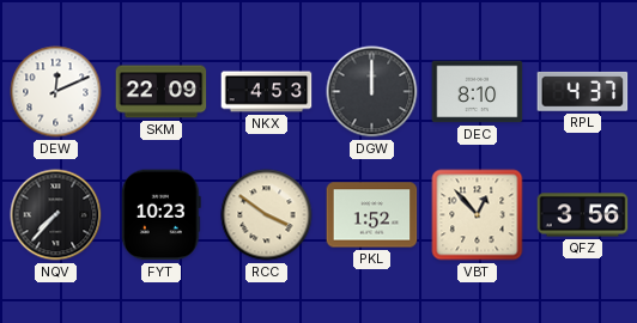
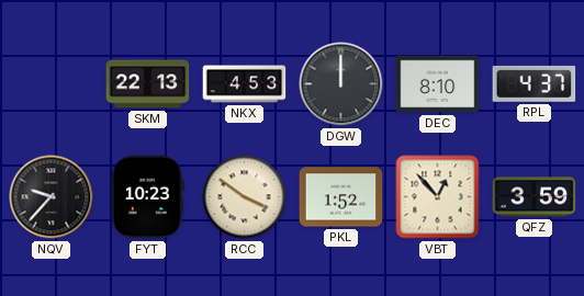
DEW: 12:11 -> none
SKM: 22:09 -> 22:13
NQV: 7:37 -> 9:37
QFZ: 3:56 -> 3:59
